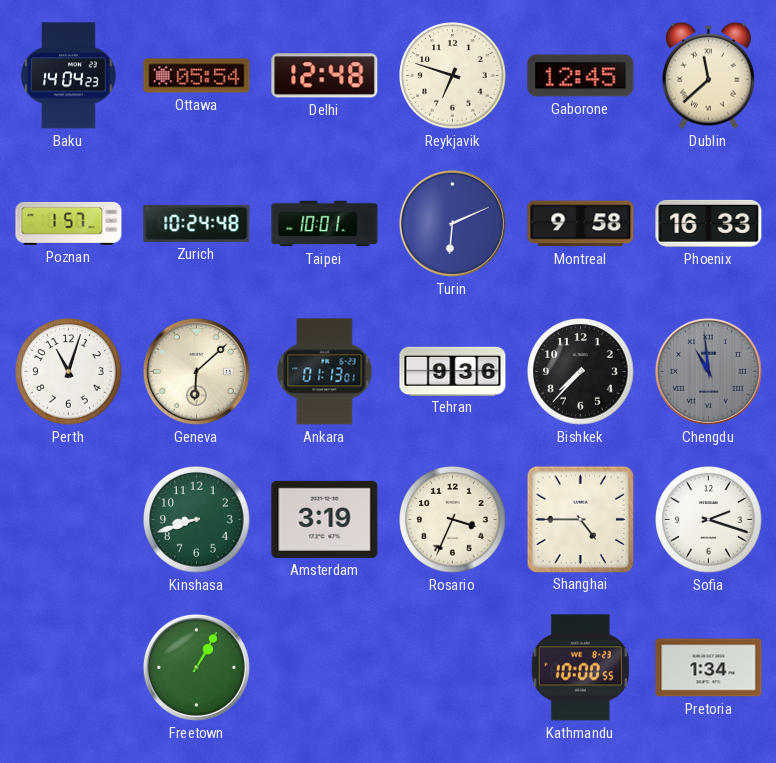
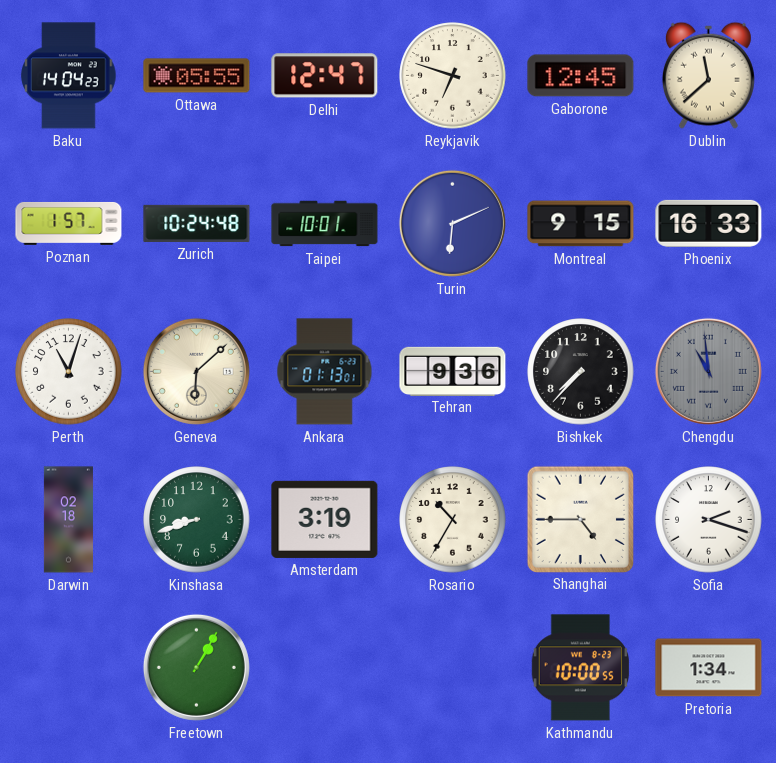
Ottawa: 05:54 -> 05:55
Delhi: 12:48 -> 12:47
Montreal: 9:58 -> 9:15
Darwin: none -> 02:18
Rosario: 3:34 -> 10:35
